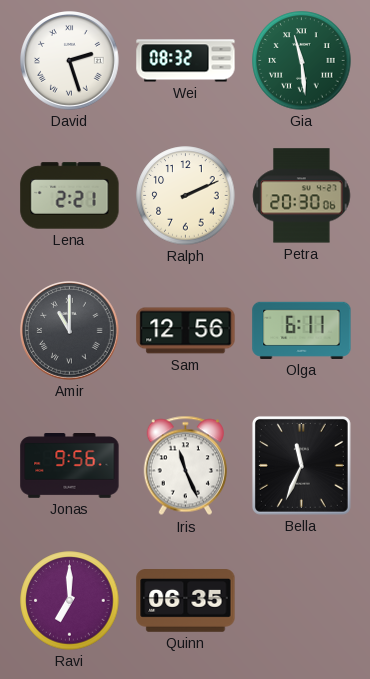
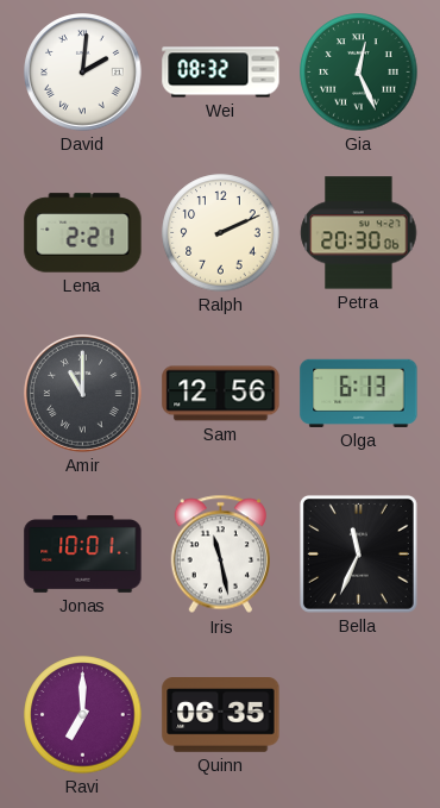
David: 2:27 -> 2:01
Gia: 11:29 -> 12:26
Olga: 6:11 -> 6:13
Jonas: 9:56 -> 10:01
Iris: 11:26 -> 11:28
